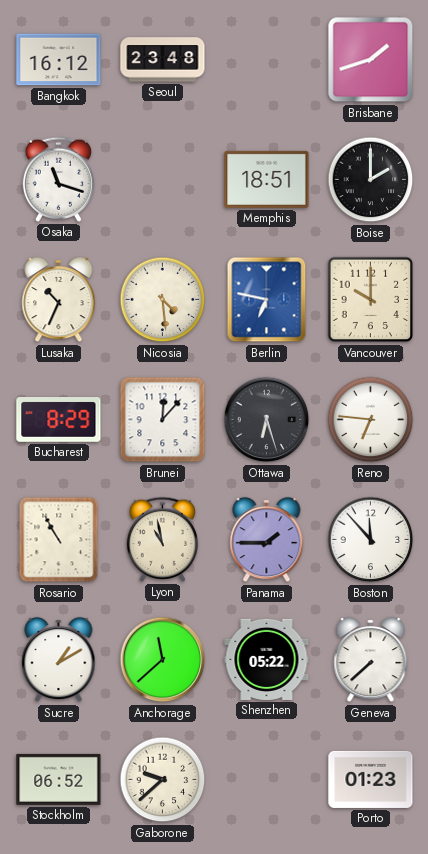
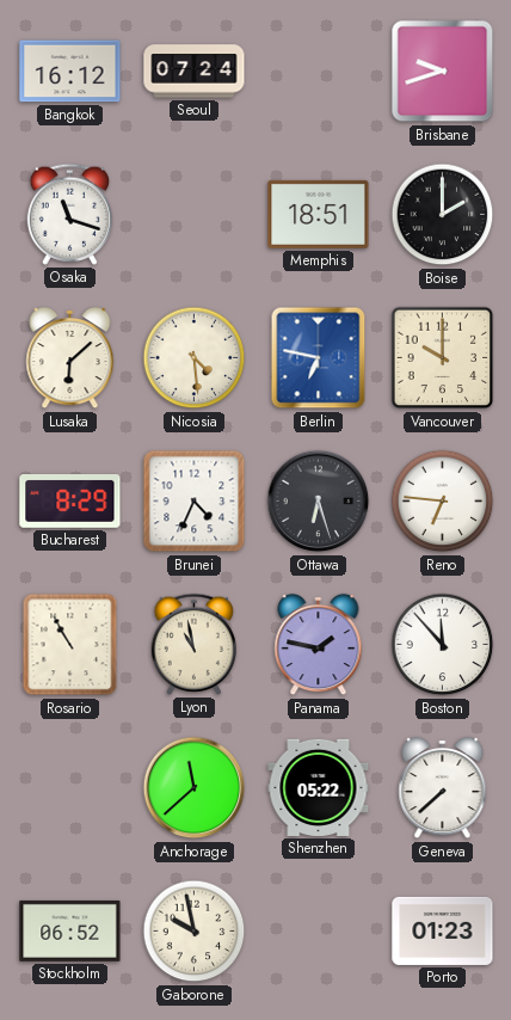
Seoul: 23:48 -> 07:24
Brisbane: 1:42 -> 9:42
Lusaka: 10:34 -> 6:08
Brunei: 12:07 -> 4:34
Panama: 1:45 -> 1:47
Sucre: 1:10 -> none
Gaborone: 9:38 -> 9:58
